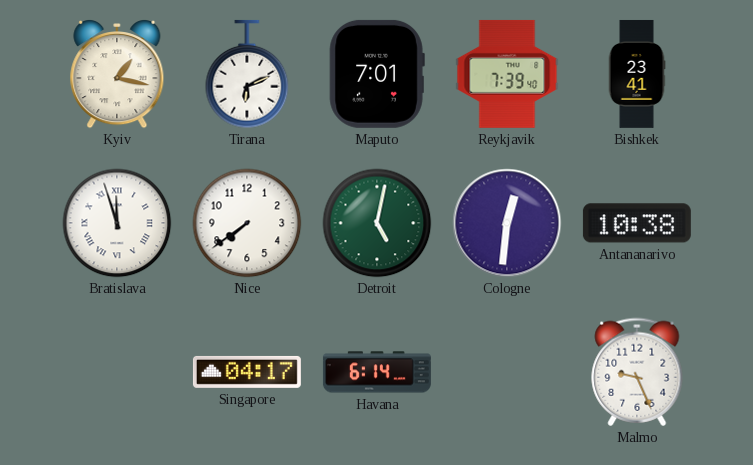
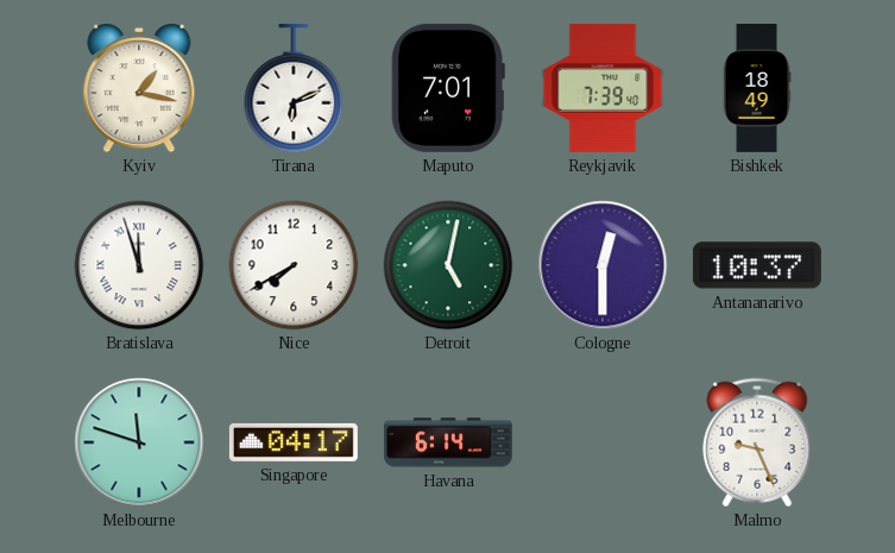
Bishkek: 23:41 -> 18:49
Nice: 7:39 -> 7:40
Cologne: 12:31 -> 12:30
Antananarivo: 10:38 -> 10:37
Melbourne: none -> 11:48
